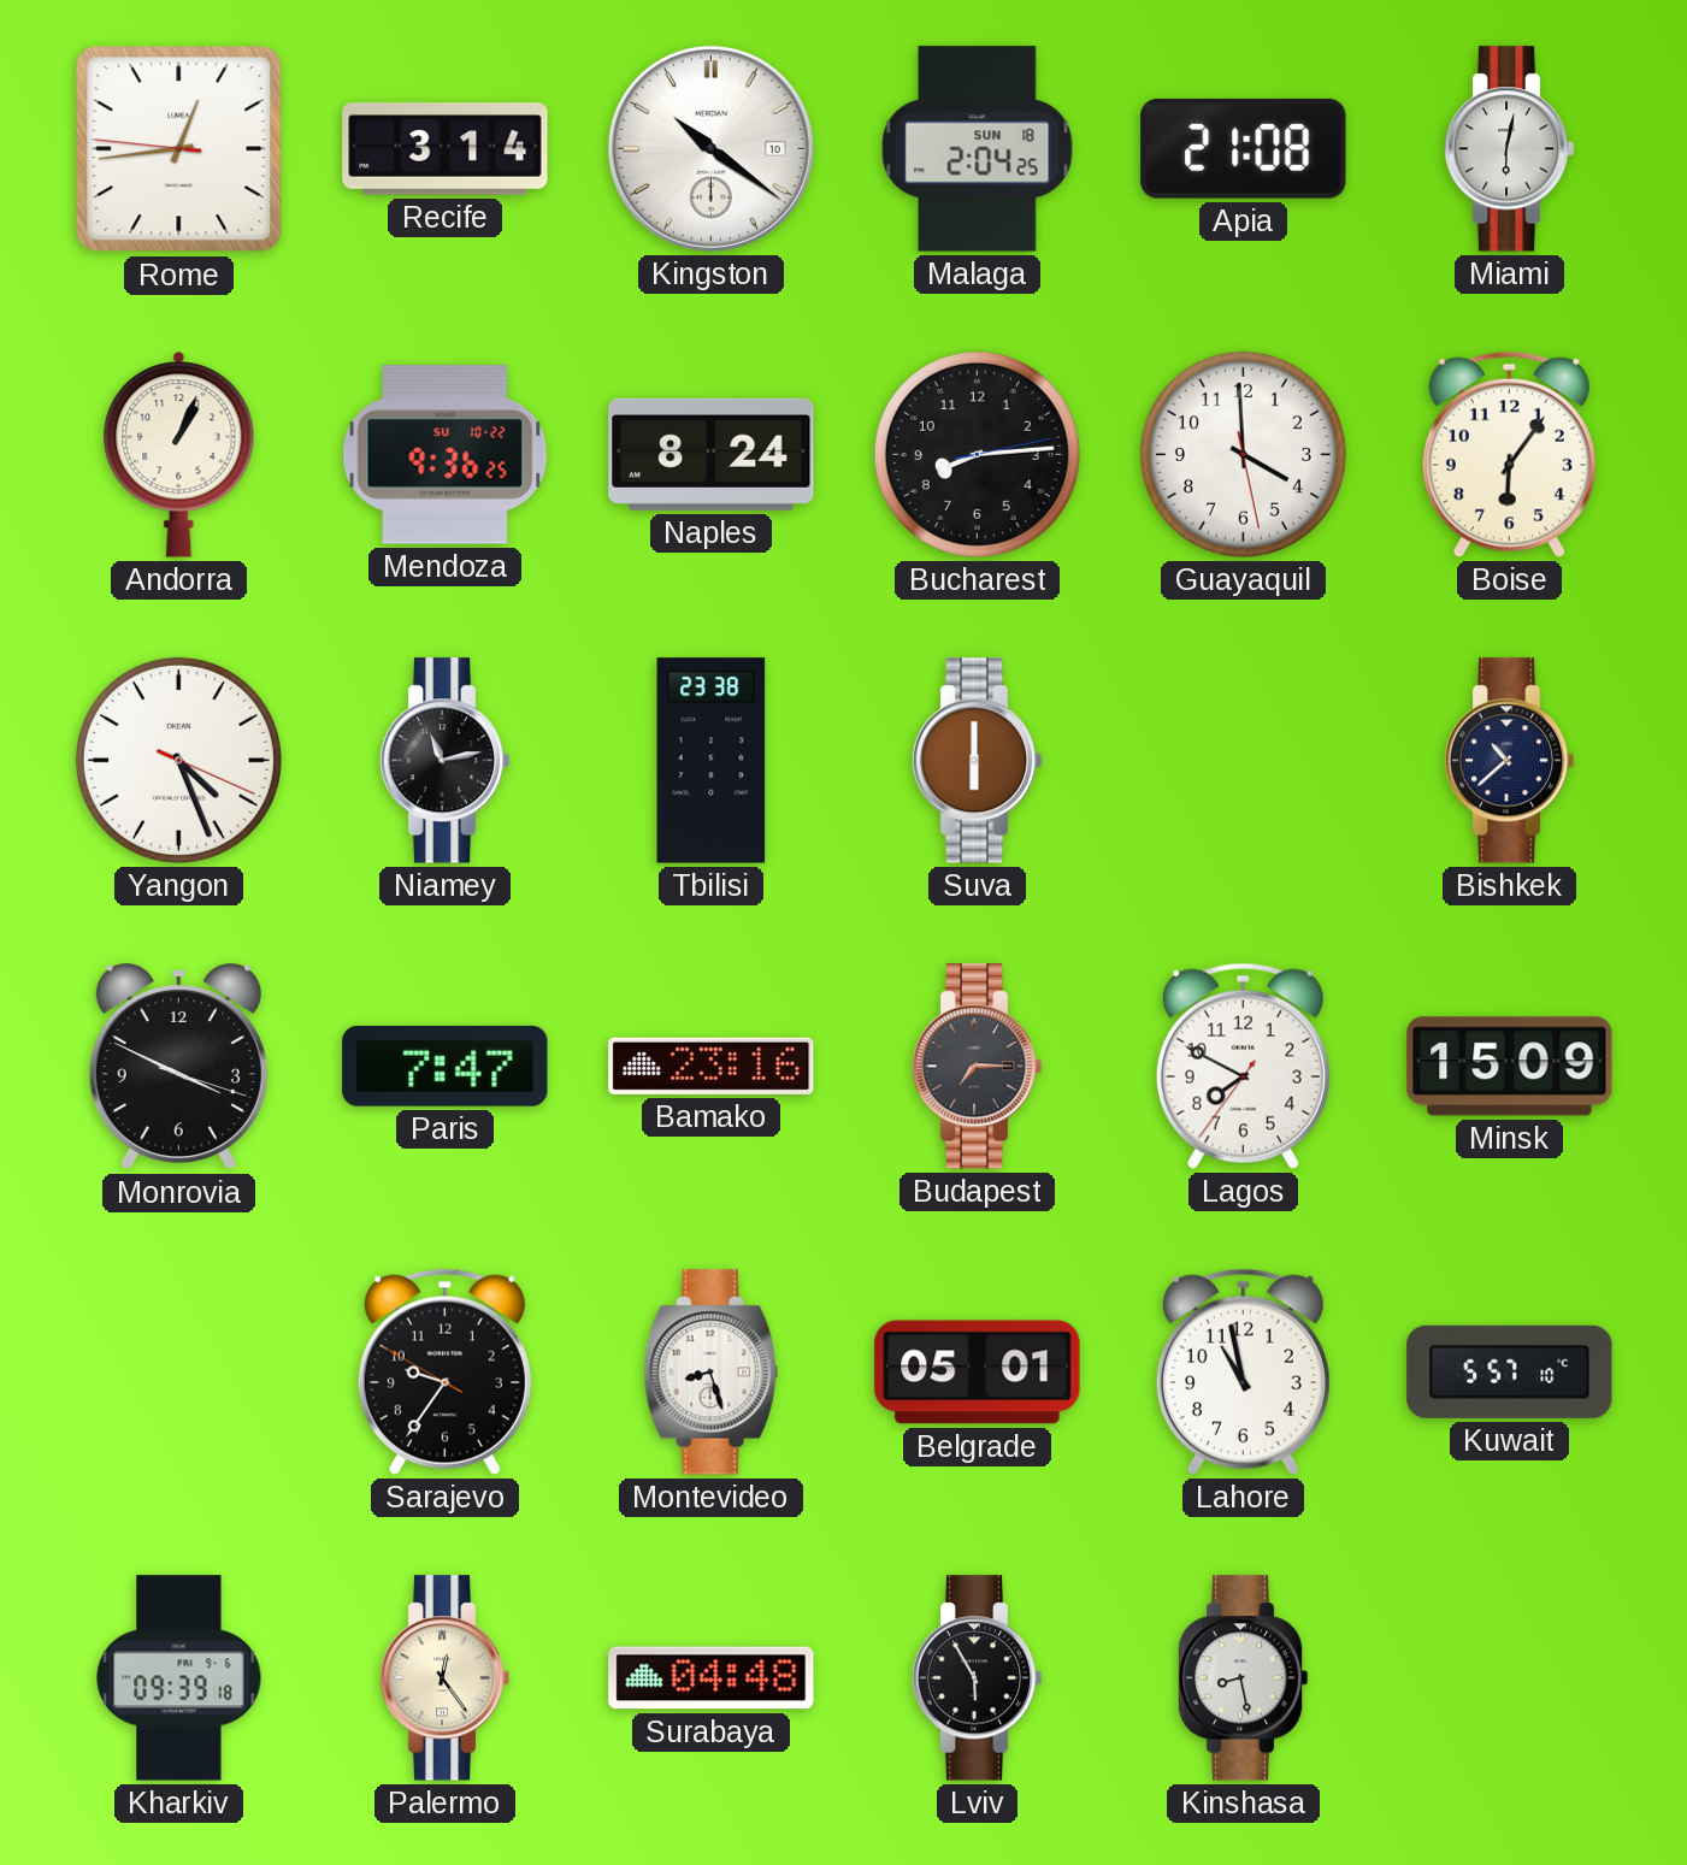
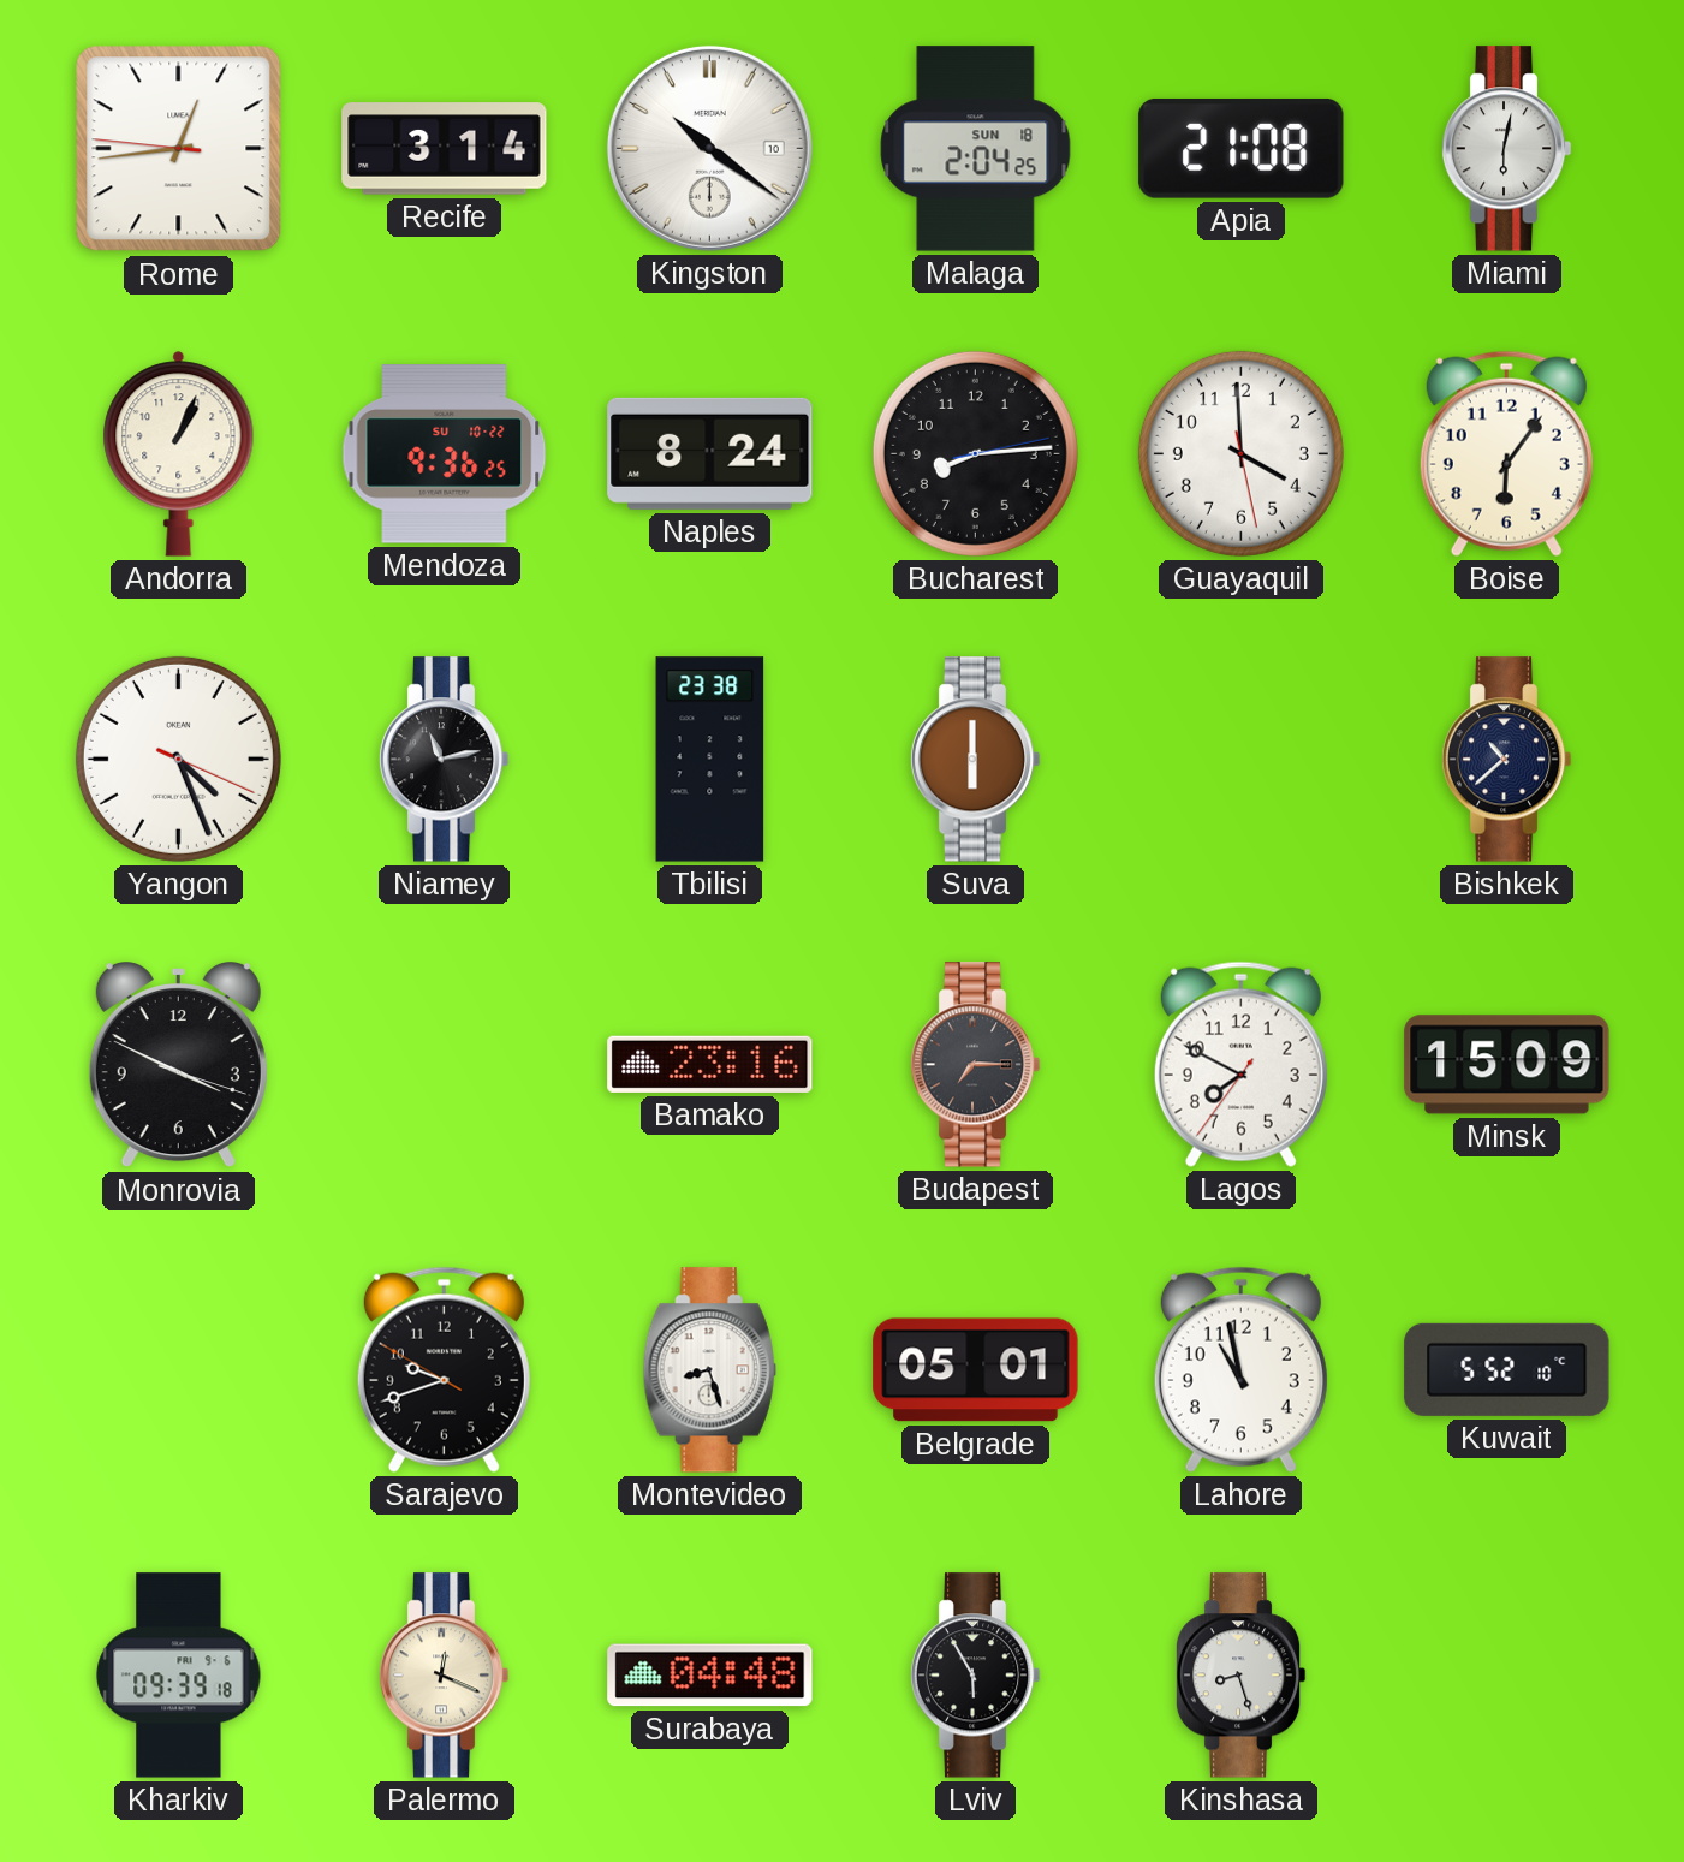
Paris: 7:47 -> none
Sarajevo: 9:35 -> 9:41
Kuwait: 5:57 -> 5:52
Palermo: 12:24 -> 12:19
Kinshasa: 8:28 -> 8:27
